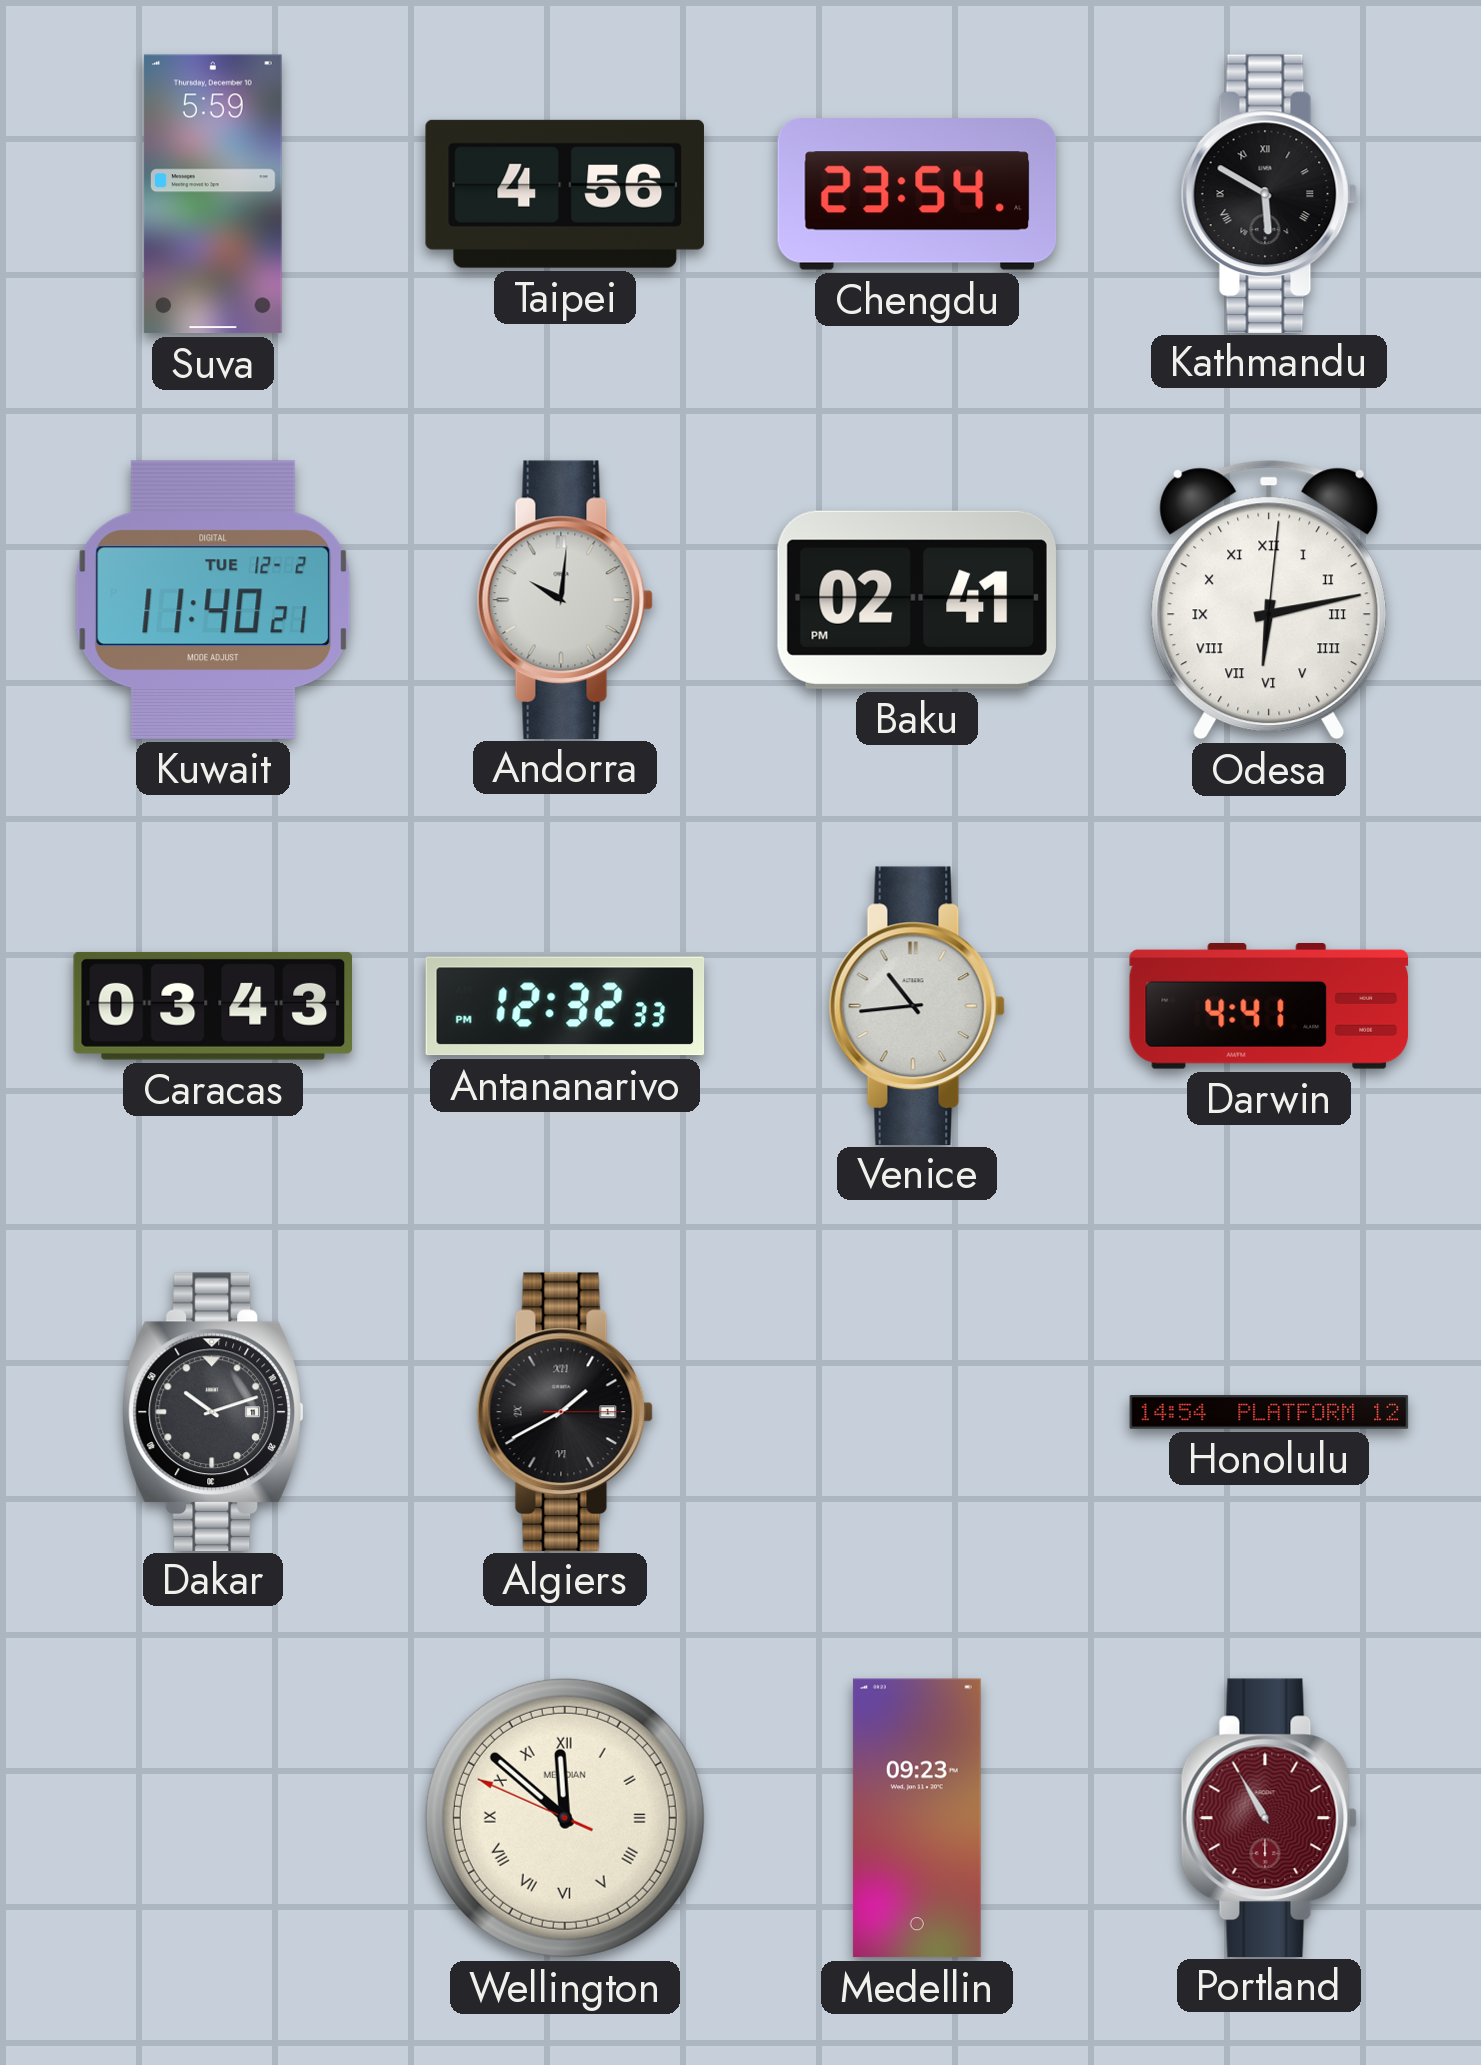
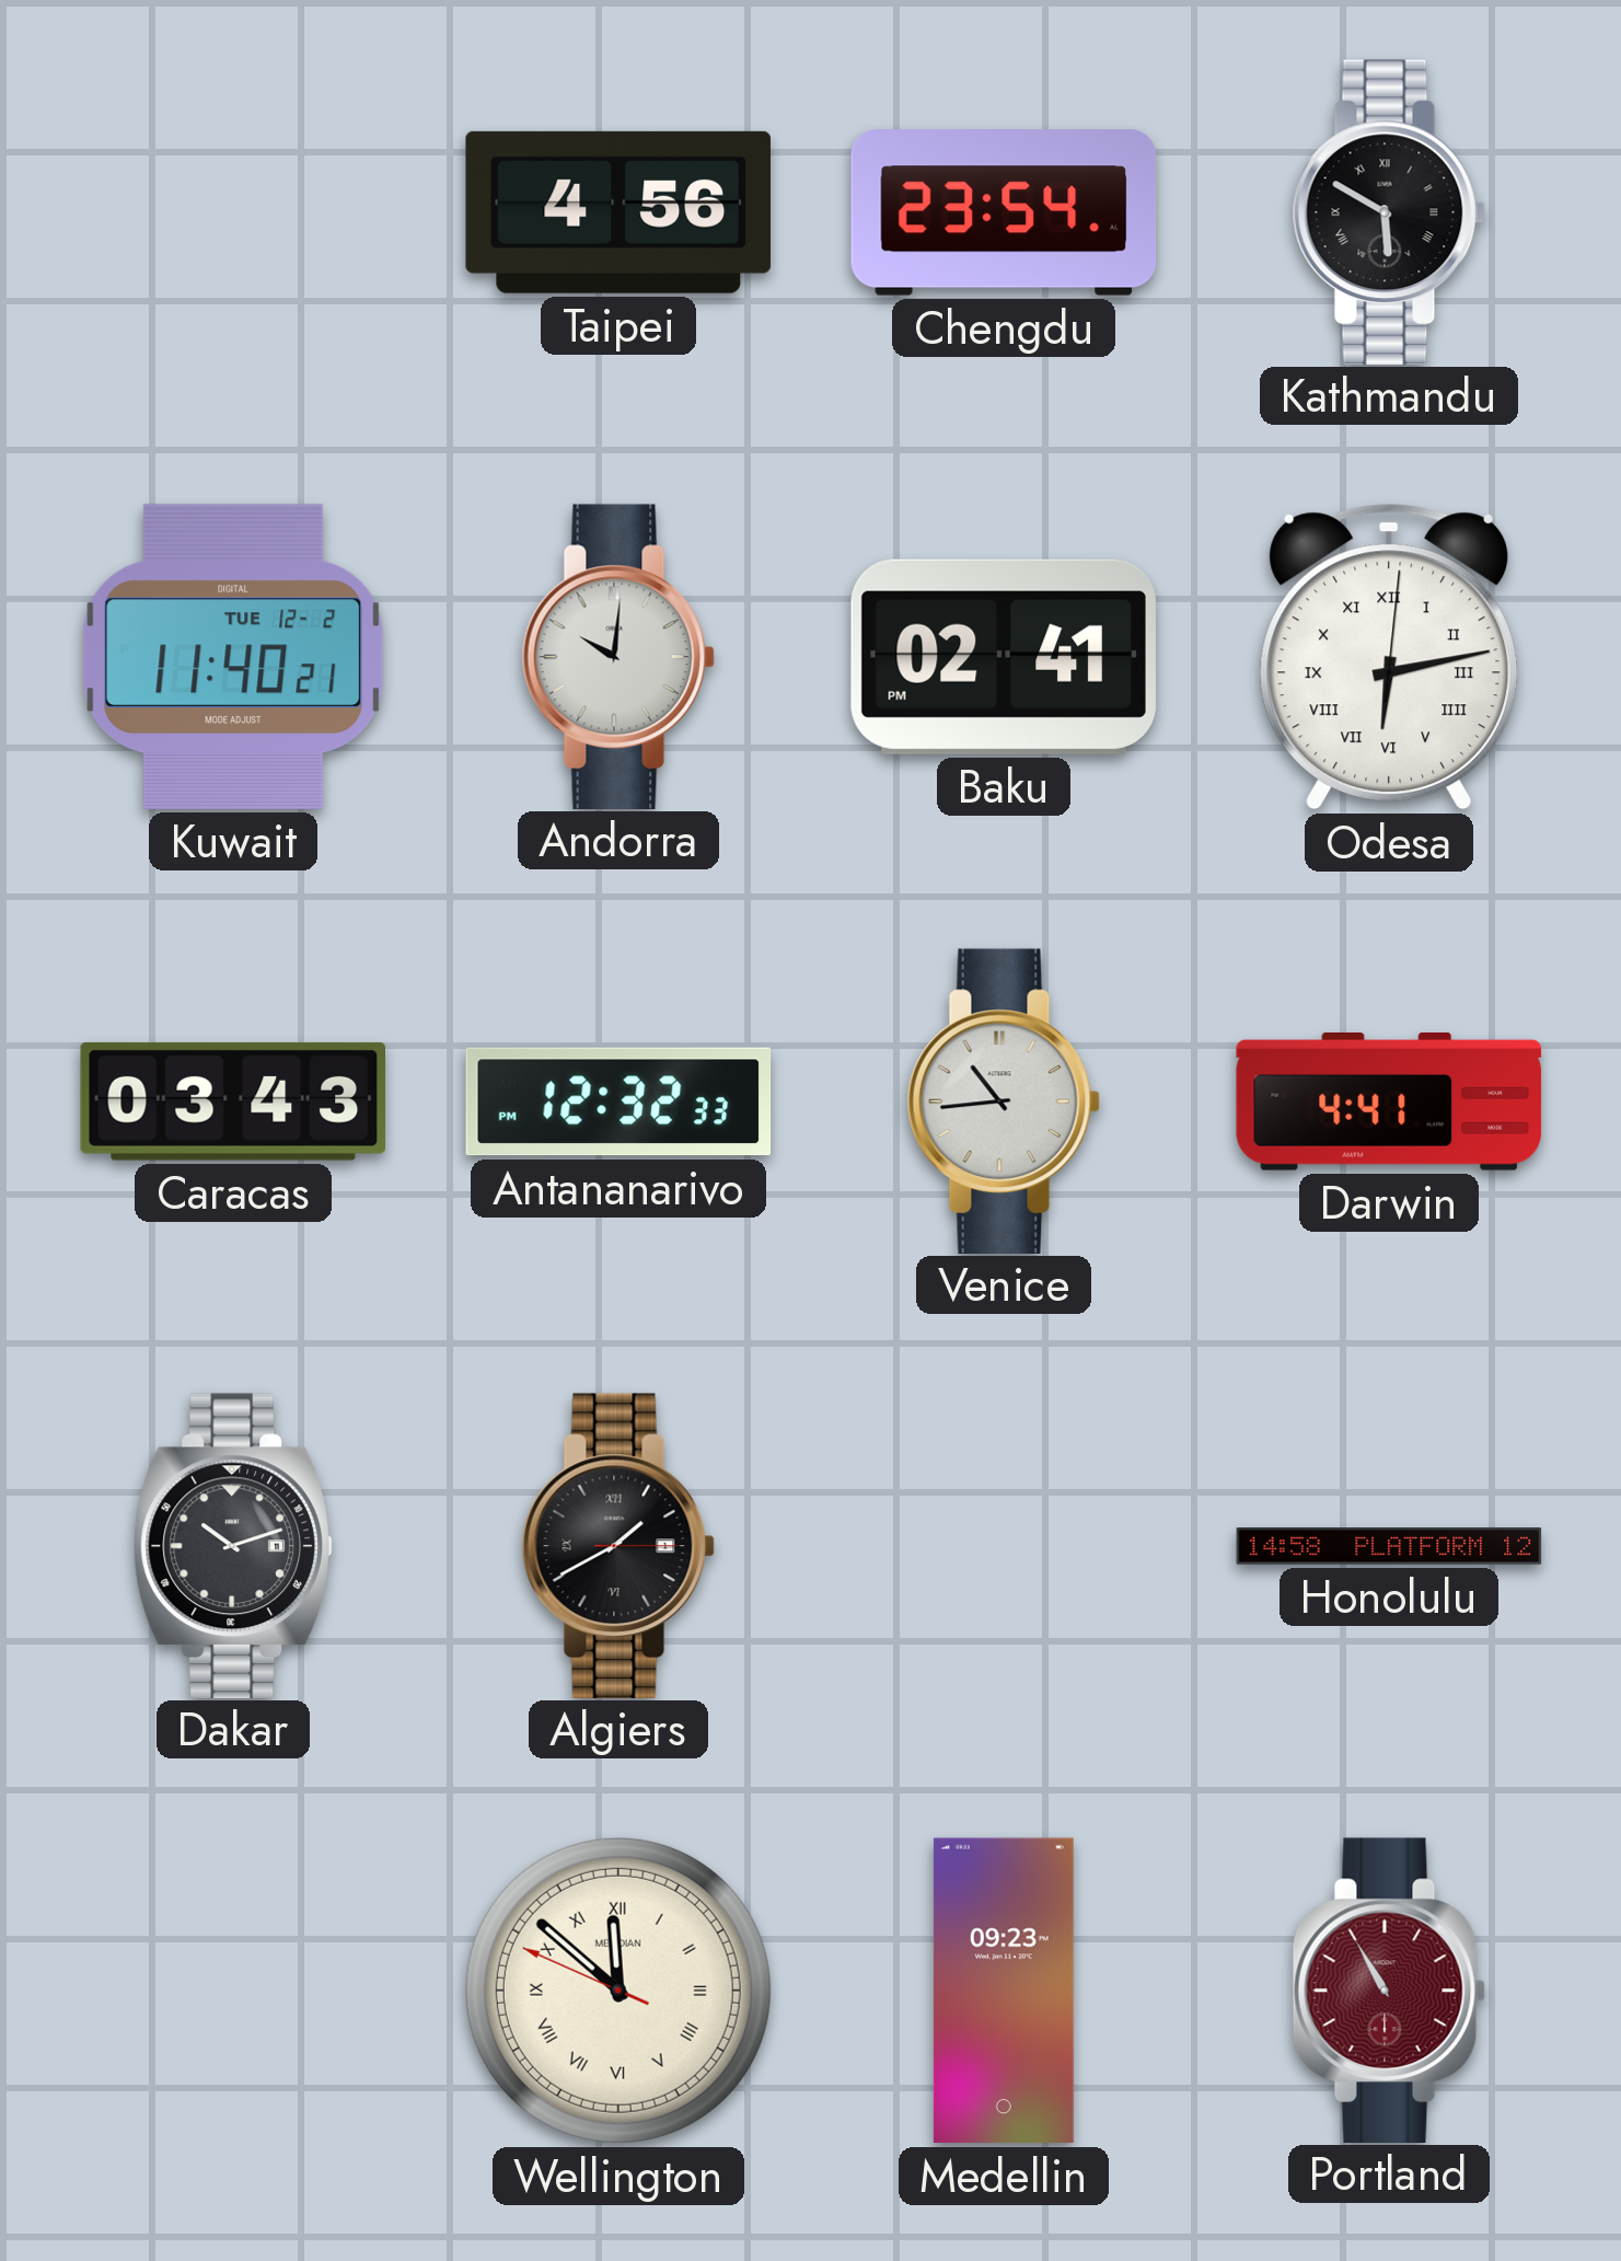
Suva: 5:59 -> none
Honolulu: 14:54 -> 14:58
